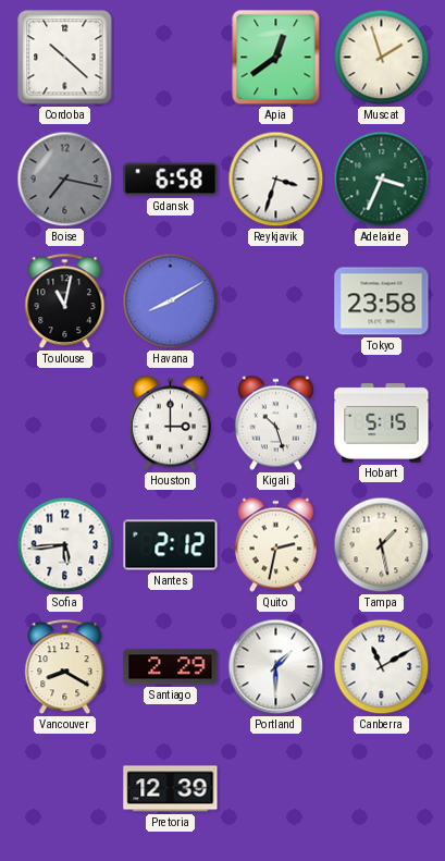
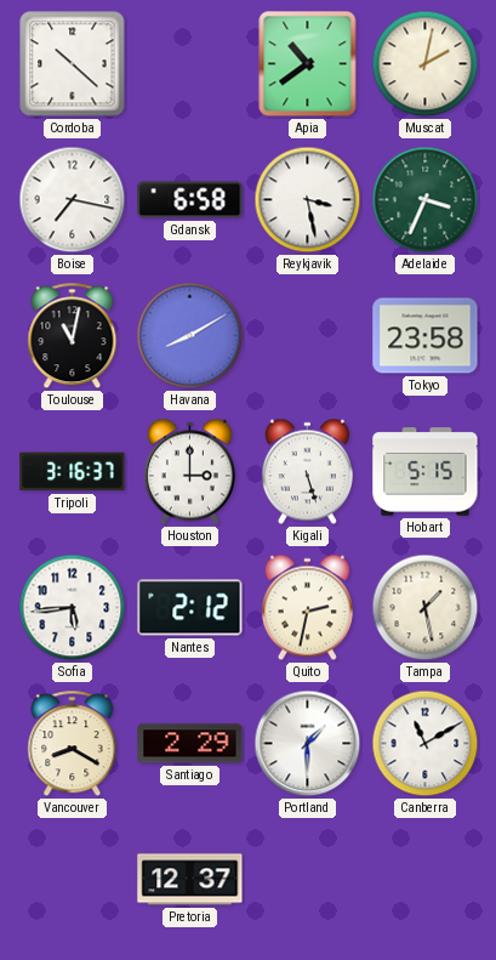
Apia: 12:39 -> 10:39
Muscat: 1:57 -> 2:02
Boise dial: grey -> white
Reykjavik: 3:33 -> 3:28
Tripoli: none -> 3:16
Kigali: 10:27 -> 5:27
Pretoria: 12:39 -> 12:37
